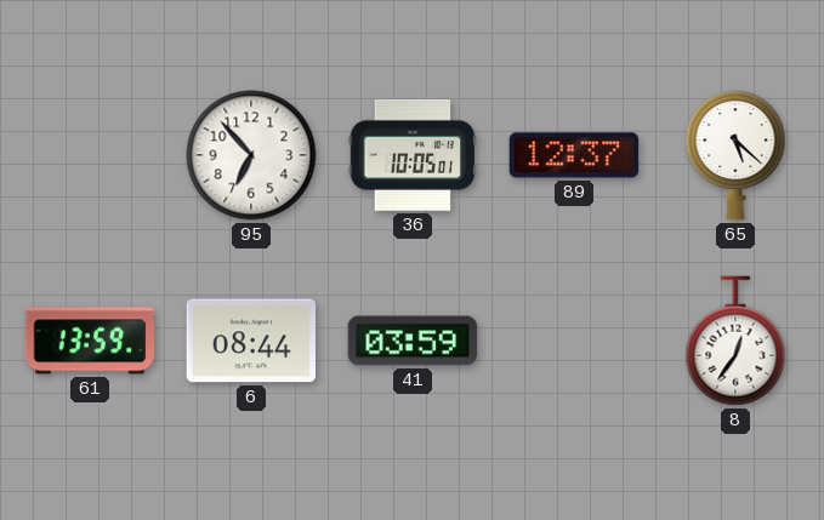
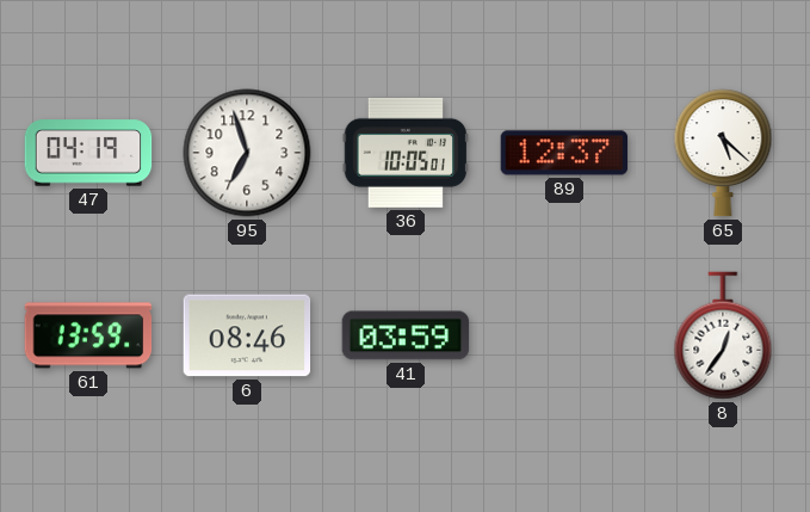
47: none -> 04:19
95: 6:53 -> 6:57
6: 08:44 -> 08:46
